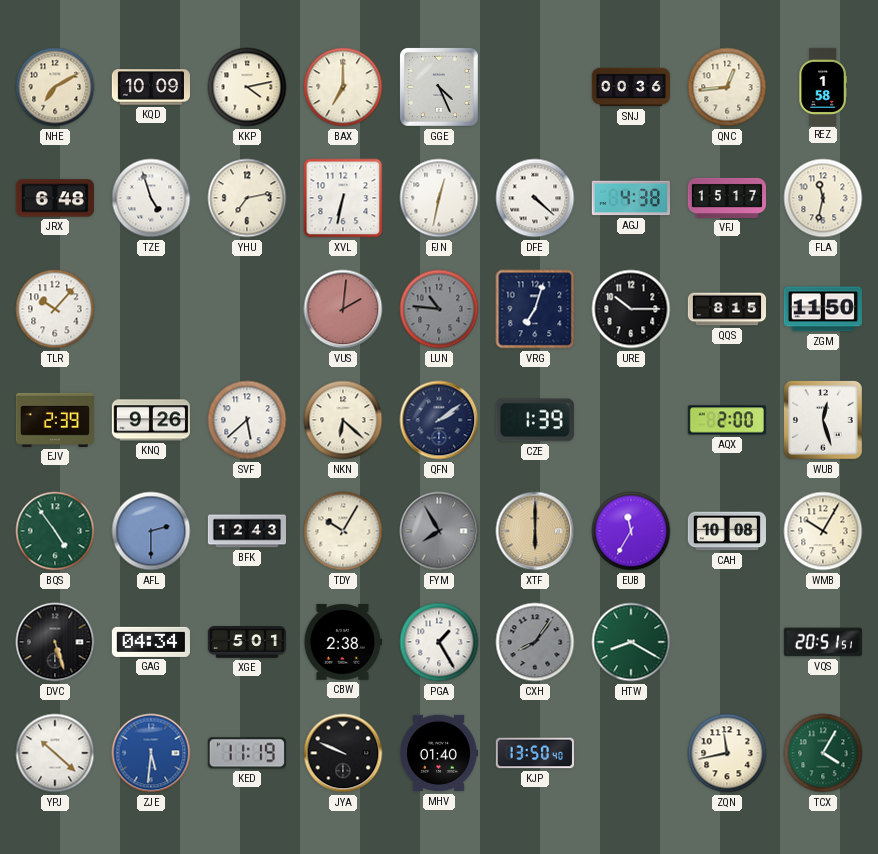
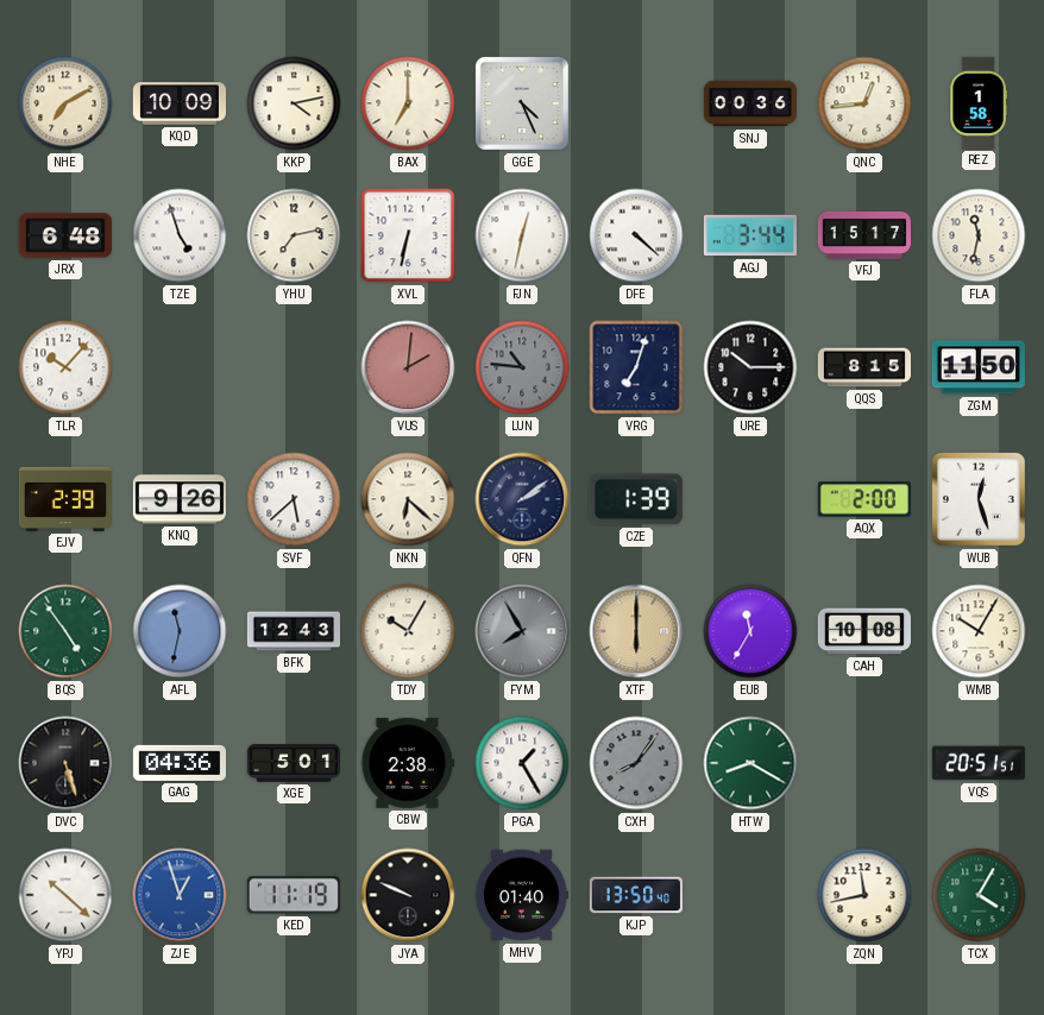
AGJ: 4:38 -> 3:44
AFL: 2:30 -> 11:32
GAG: 04:34 -> 04:36
ZJE: 5:31 -> 12:57
